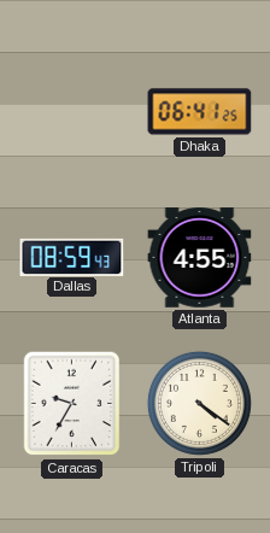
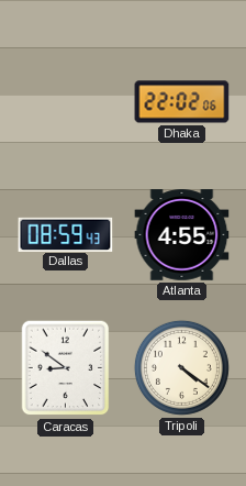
Dhaka: 06:41 -> 22:02
Caracas: 9:35 -> 8:51
